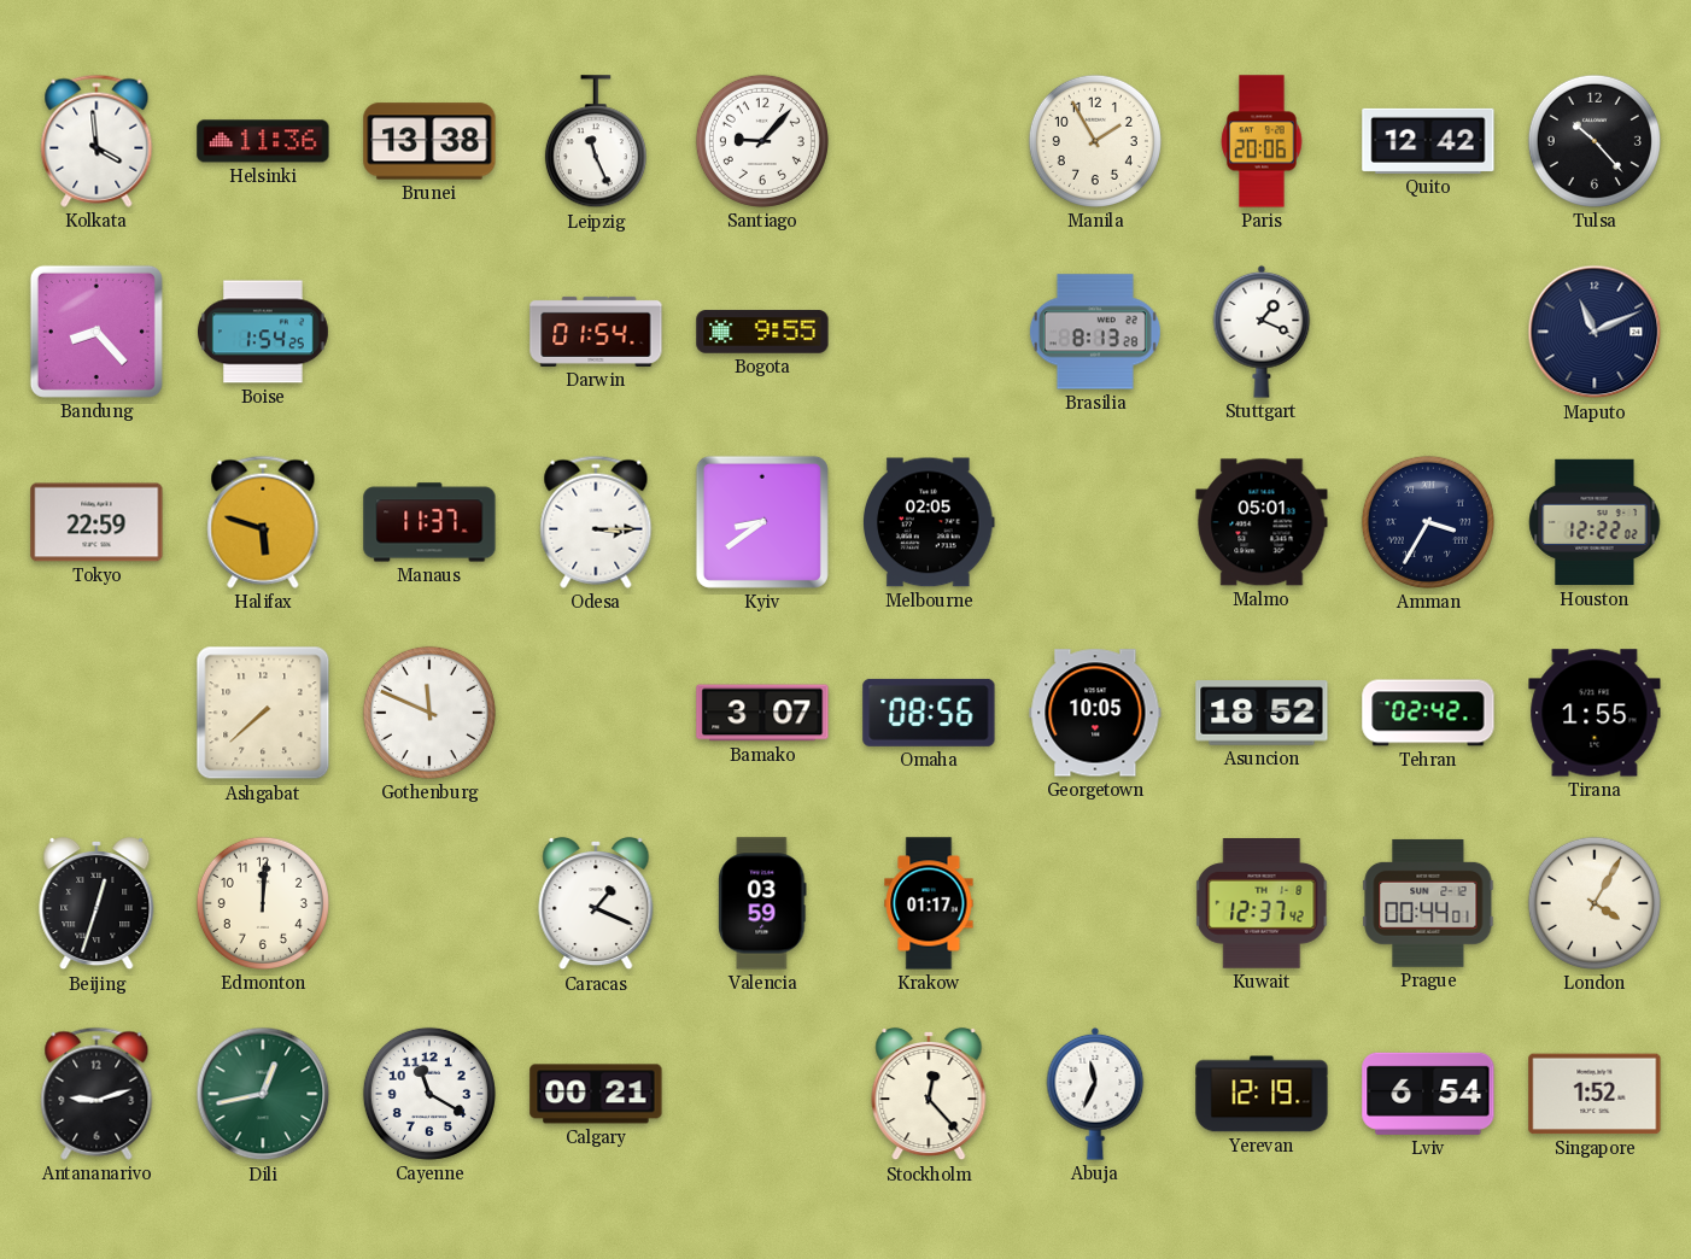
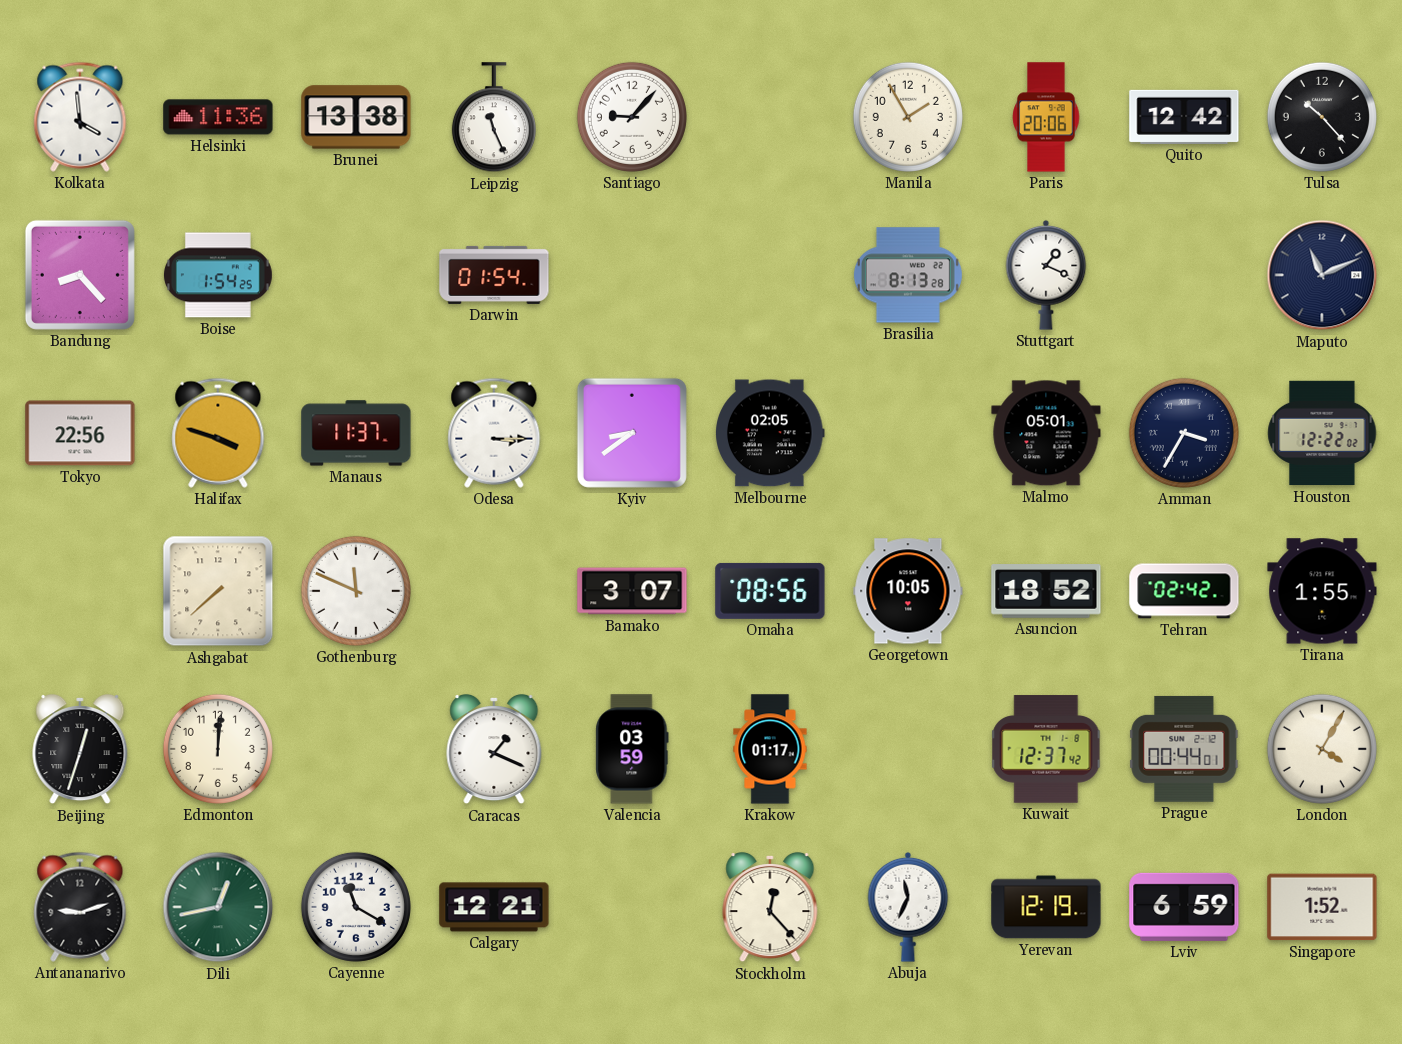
Bogota: 9:55 -> none
Tokyo: 22:59 -> 22:56
Halifax: 5:48 -> 3:48
Calgary: 00:21 -> 12:21
Lviv: 6:54 -> 6:59
